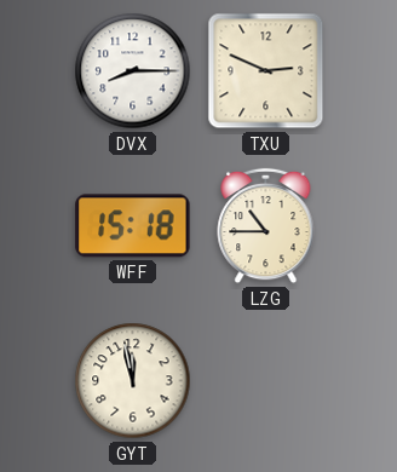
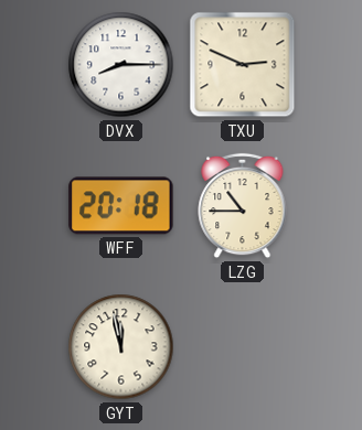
WFF: 15:18 -> 20:18
